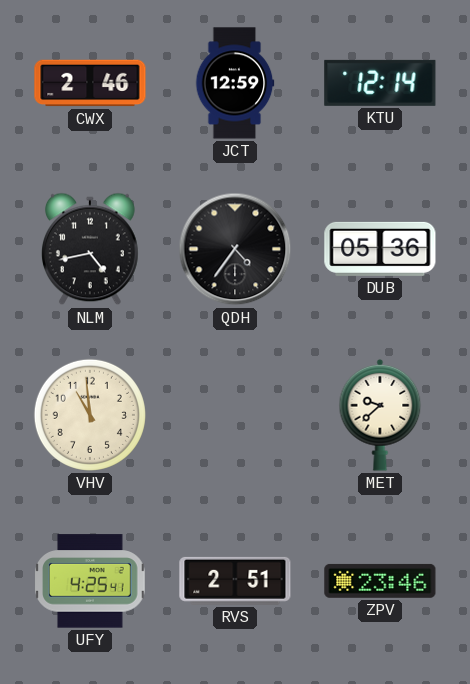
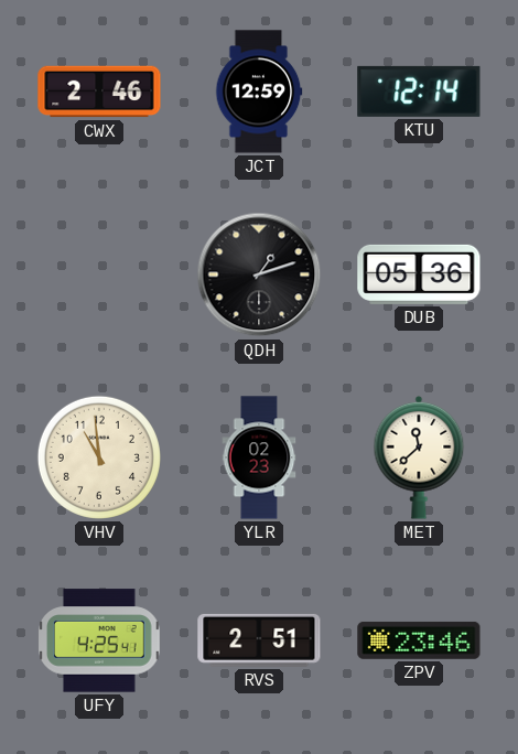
NLM: 4:43 -> none
QDH: 4:36 -> 1:12
YLR: none -> 02:23
MET: 9:38 -> 11:38
